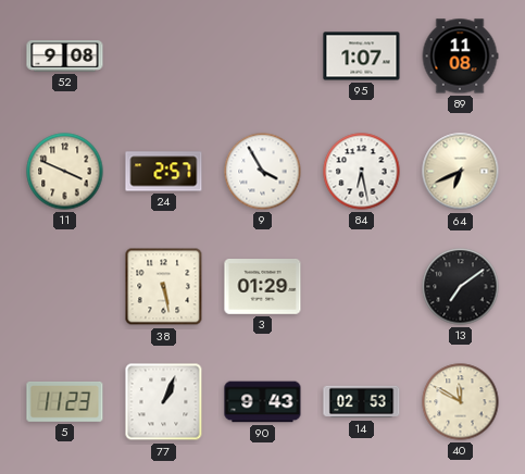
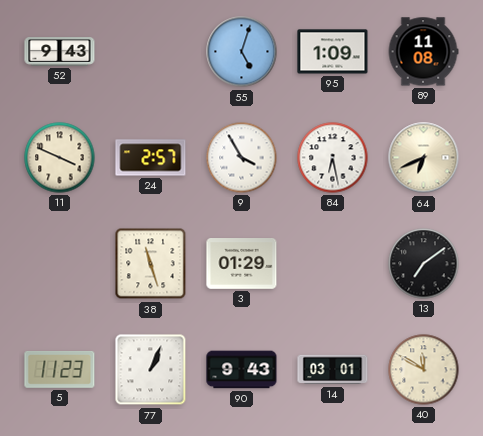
52: 9:08 -> 9:43
55: none -> 5:03
95: 1:07 -> 1:09
38: 5:28 -> 11:27
14: 02:53 -> 03:01
